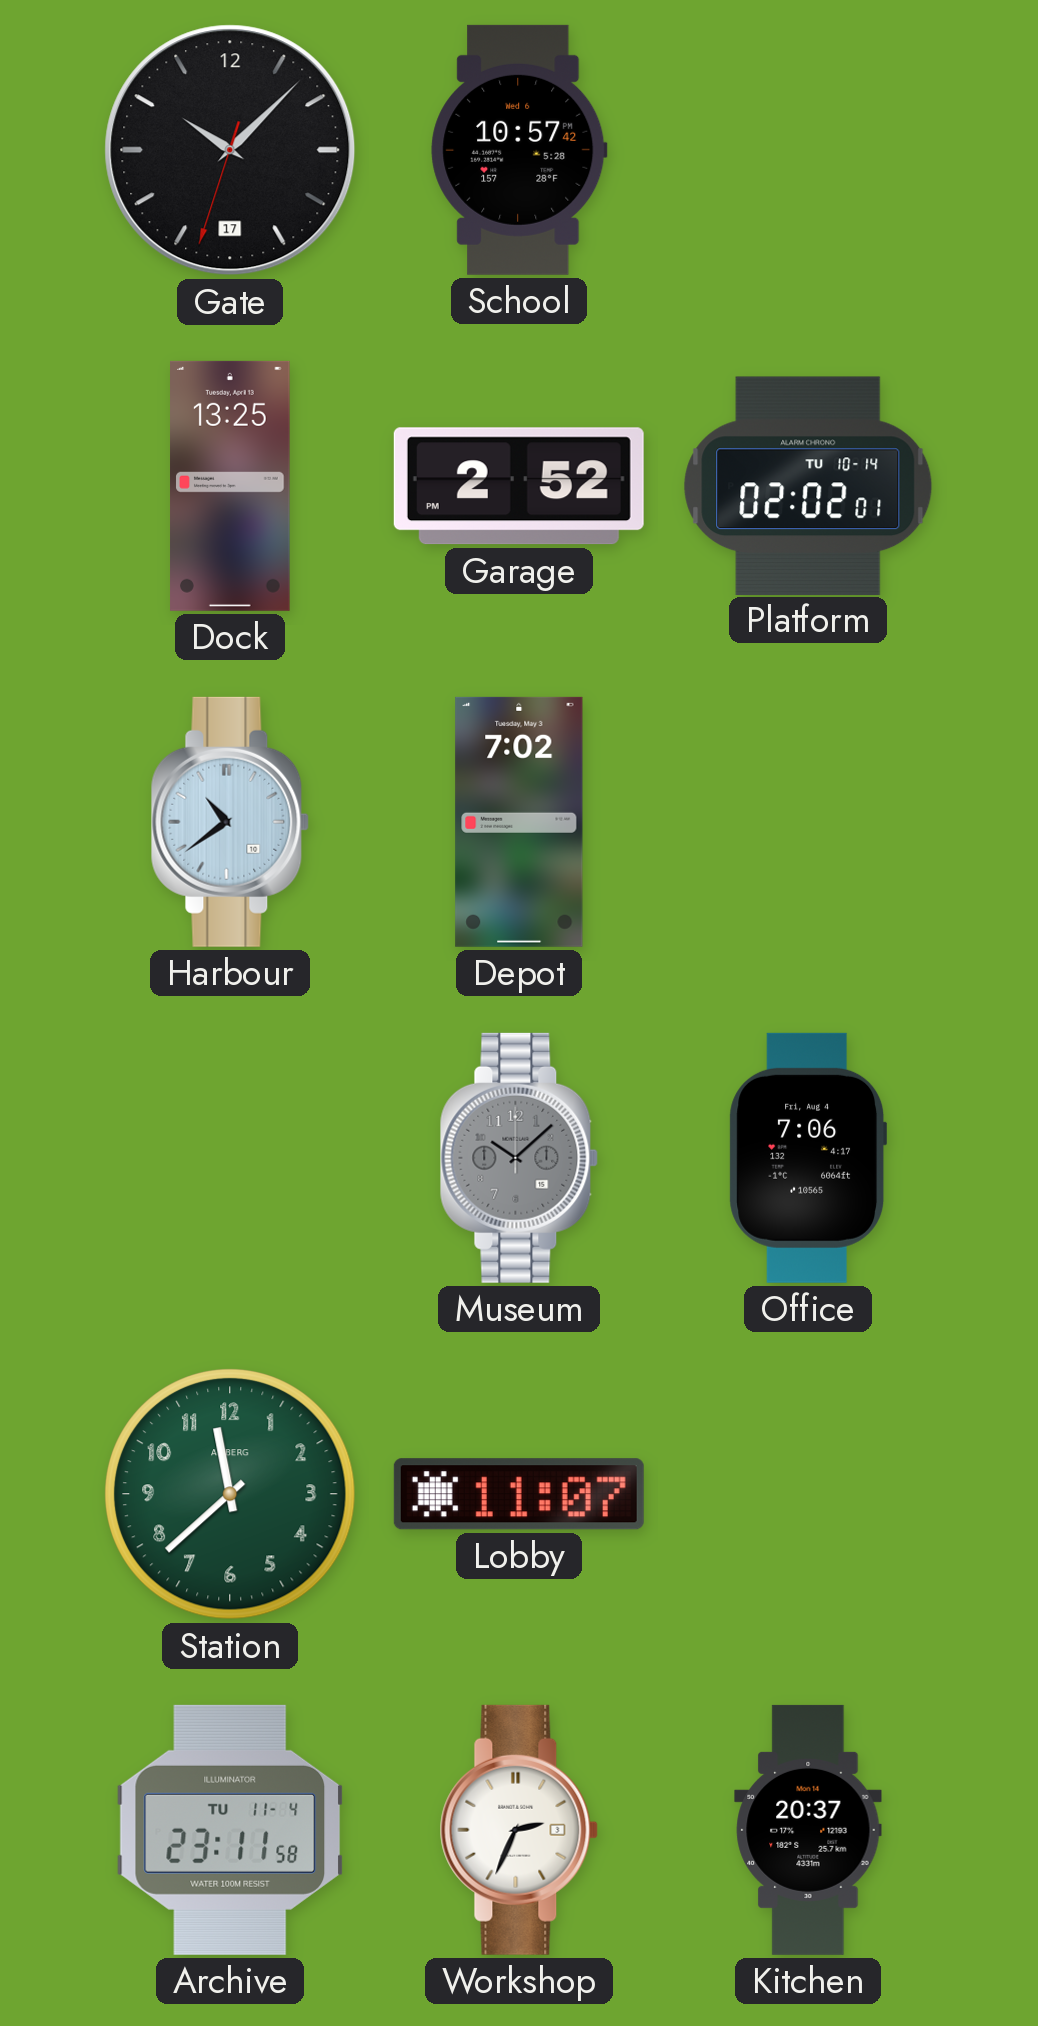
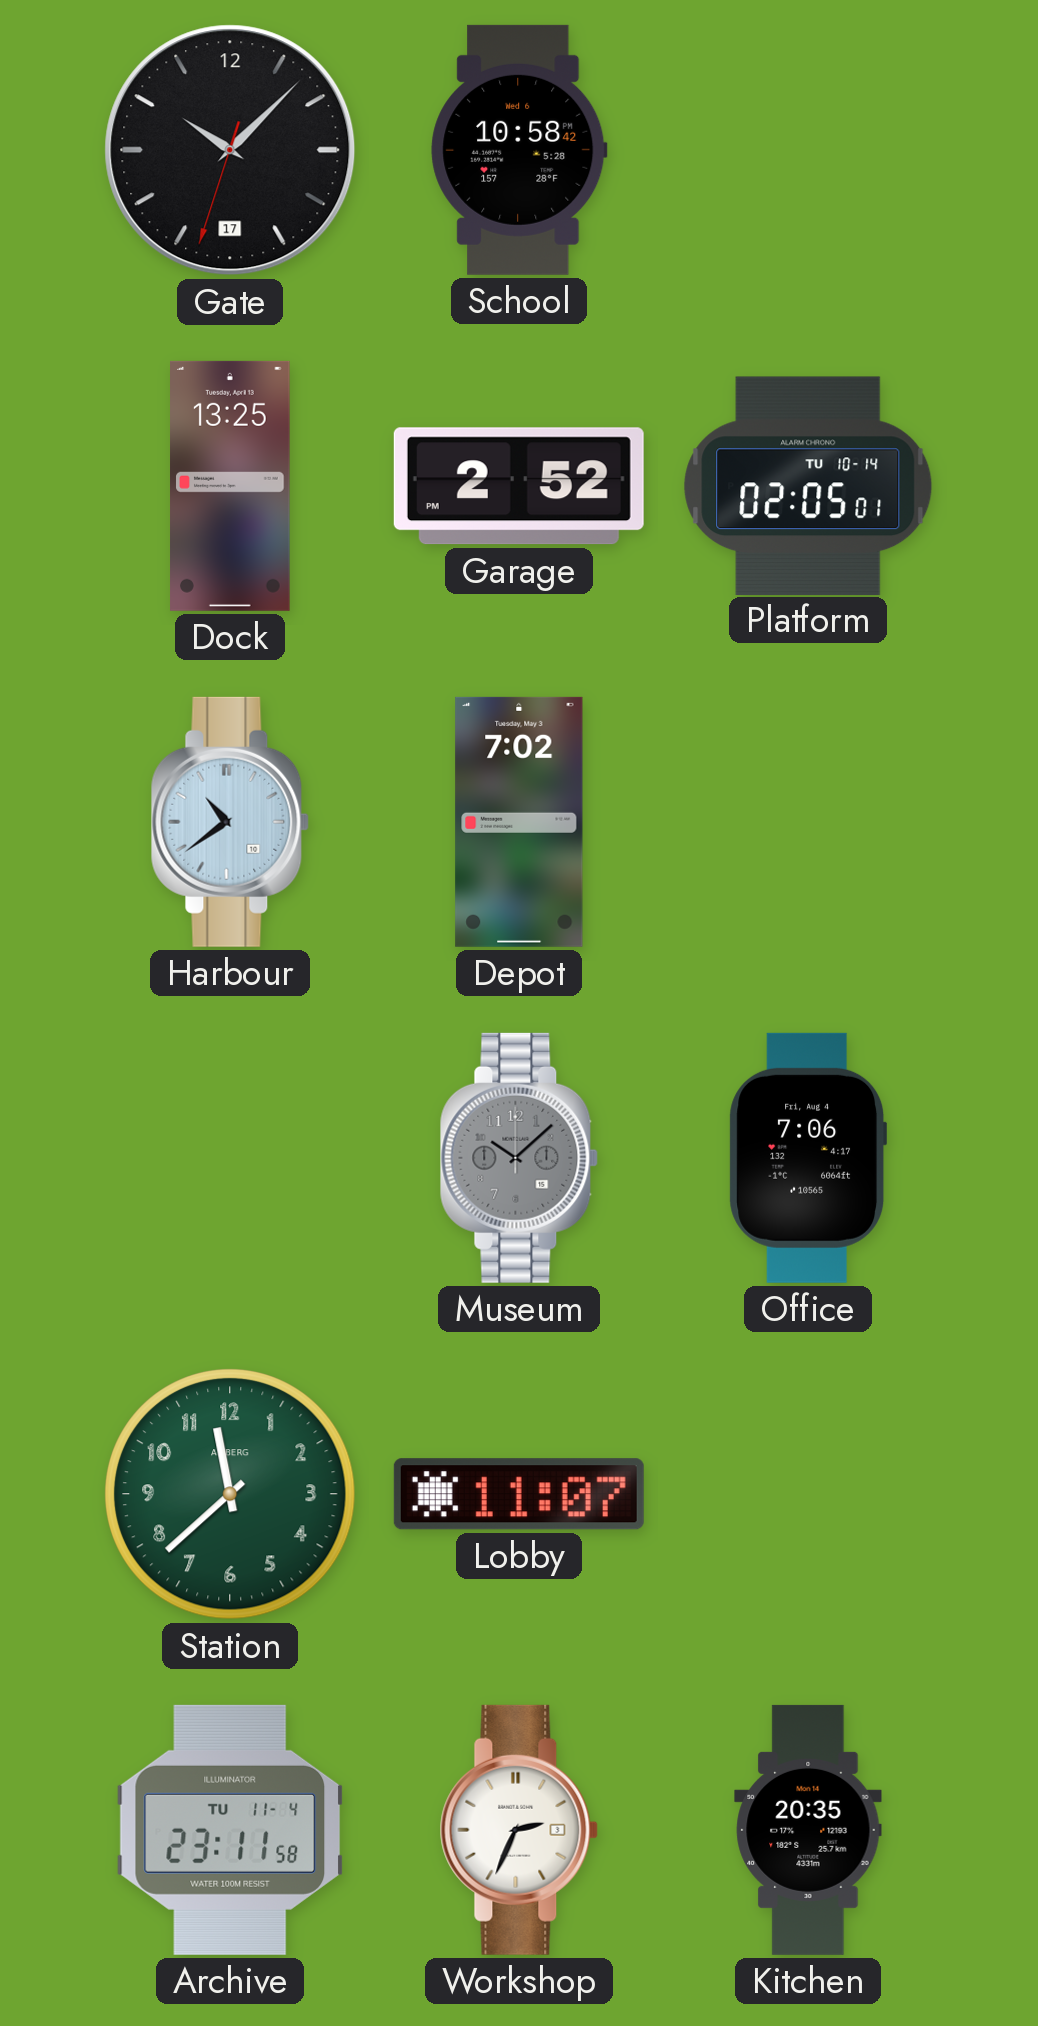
School: 10:57 -> 10:58
Platform: 02:02 -> 02:05
Kitchen: 20:37 -> 20:35
